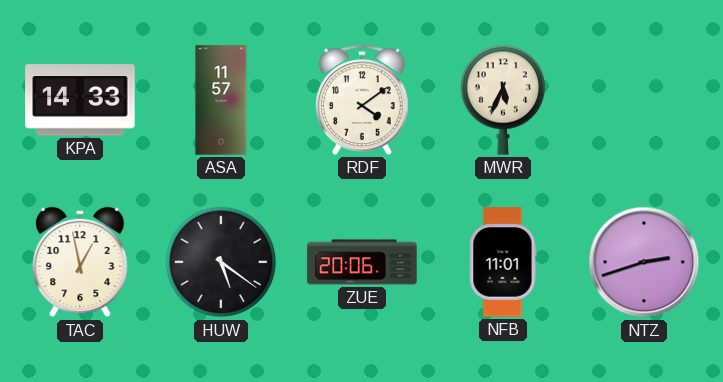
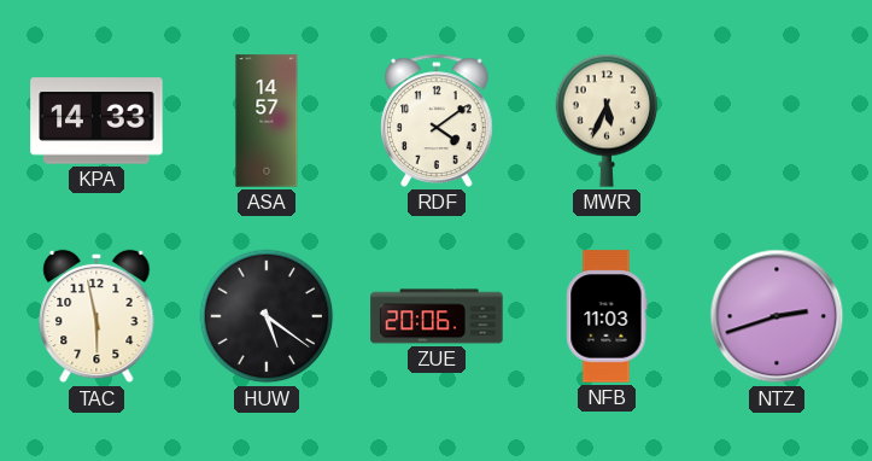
ASA: 11:57 -> 14:57
TAC: 12:58 -> 5:58
NFB: 11:01 -> 11:03
